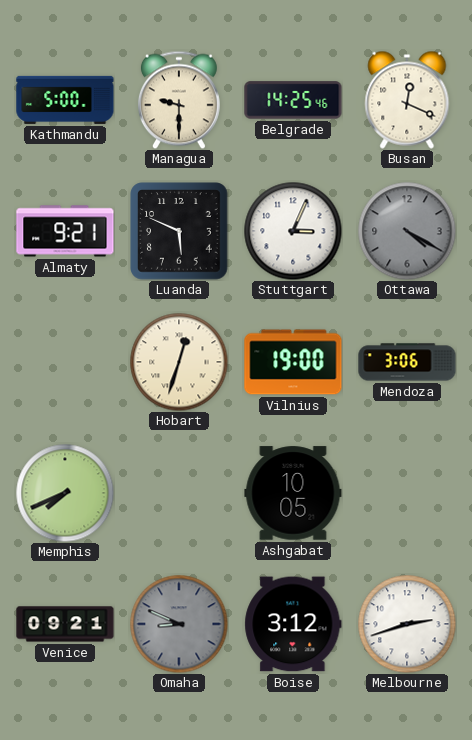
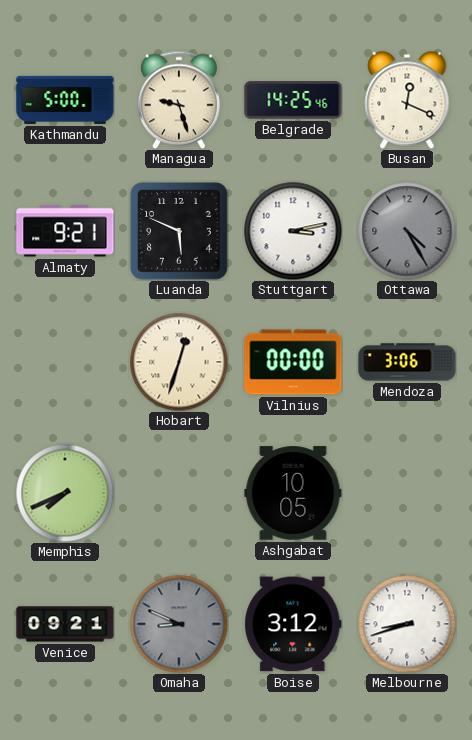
Managua: 9:30 -> 9:27
Stuttgart: 3:04 -> 3:13
Ottawa: 4:20 -> 4:25
Vilnius: 19:00 -> 00:00
Melbourne: 2:42 -> 8:42
